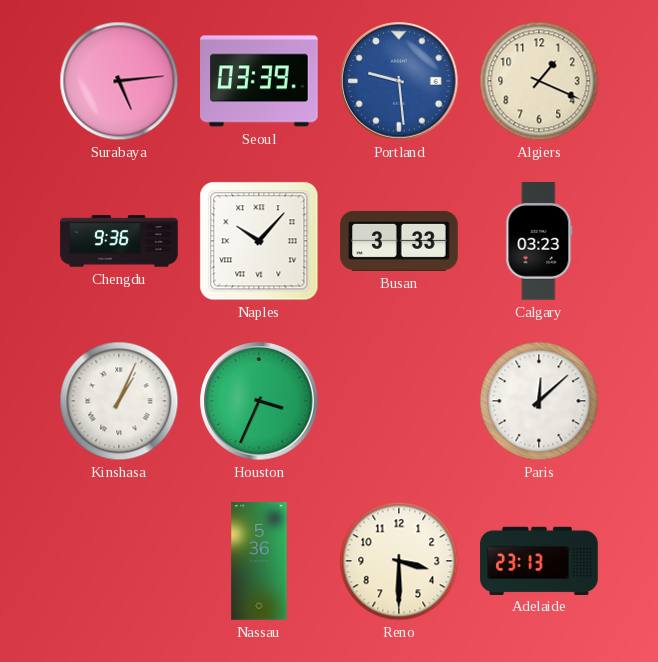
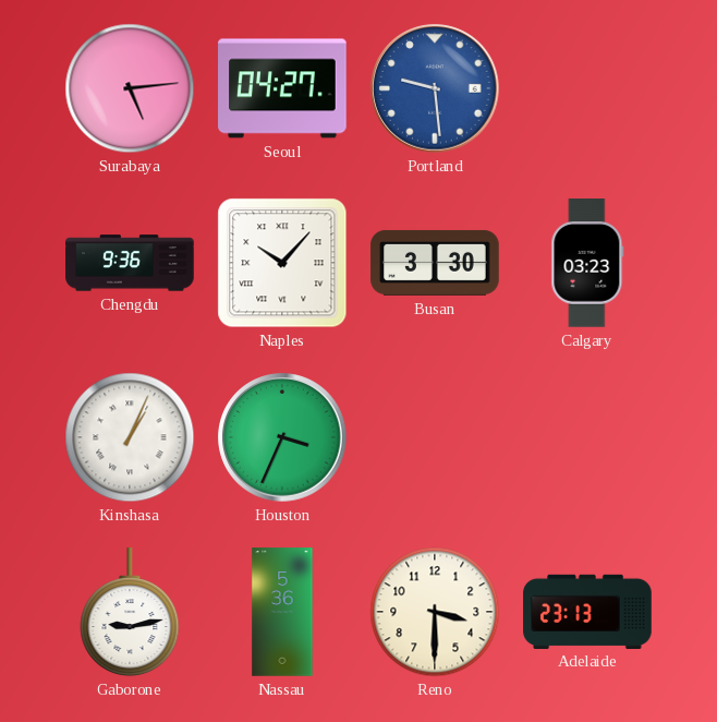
Seoul: 03:39 -> 04:27
Algiers: 1:19 -> none
Busan: 3:33 -> 3:30
Paris: 12:08 -> none
Gaborone: none -> 9:13
